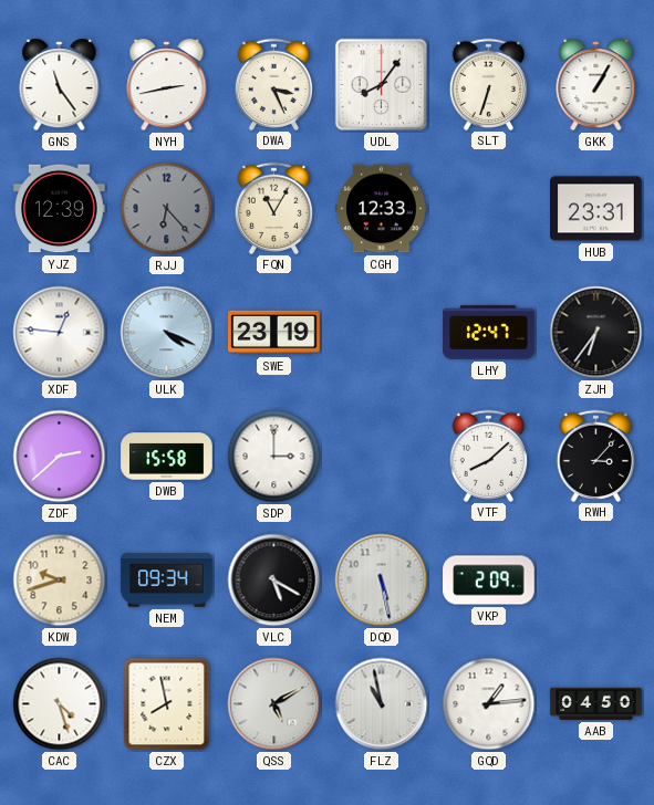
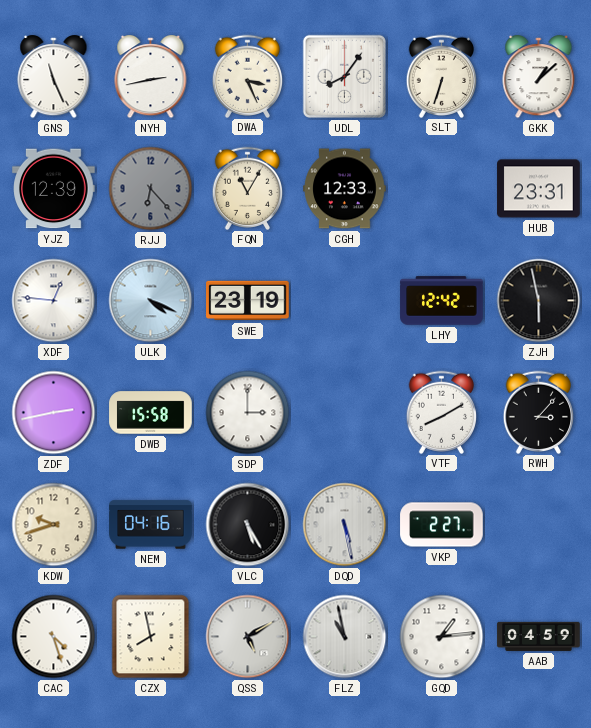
GNS: 11:24 -> 11:26
GKK: 1:05 -> 1:08
LHY: 12:47 -> 12:42
ZJH: 6:36 -> 5:58
ZDF: 2:38 -> 2:43
VTF: 8:08 -> 8:10
NEM: 09:34 -> 04:16
VLC: 5:20 -> 5:25
VKP: 2:09 -> 2:27
AAB: 04:50 -> 04:59
